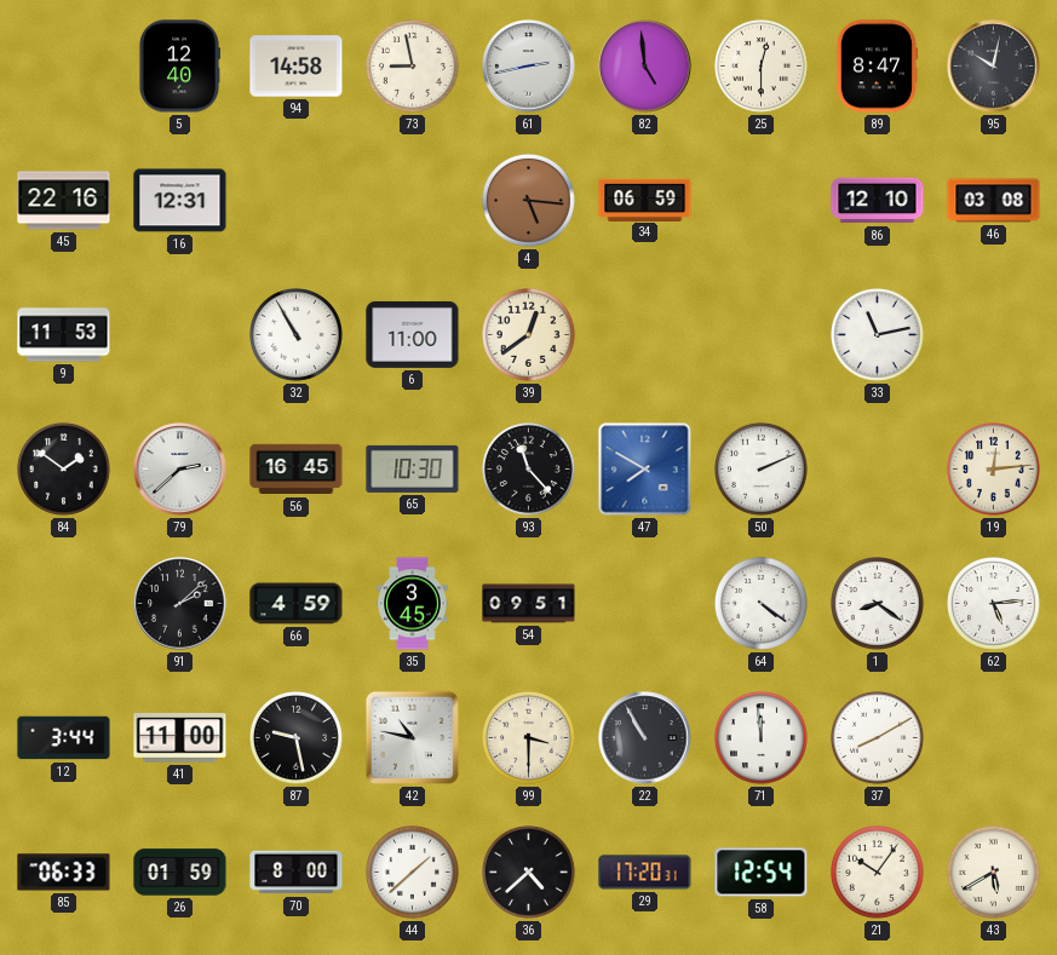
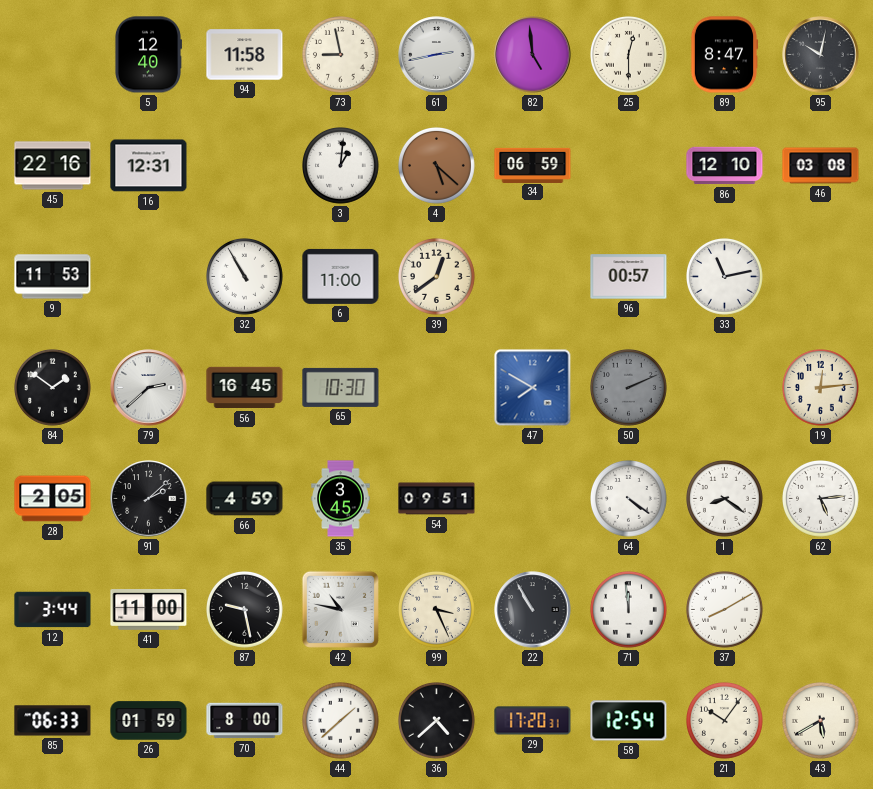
94: 14:58 -> 11:58
3: none -> 1:01
4: 5:16 -> 5:22
96: none -> 00:57
93: 11:23 -> none
50 dial: white -> grey
28: none -> 2:05
99: 3:30 -> 3:26
